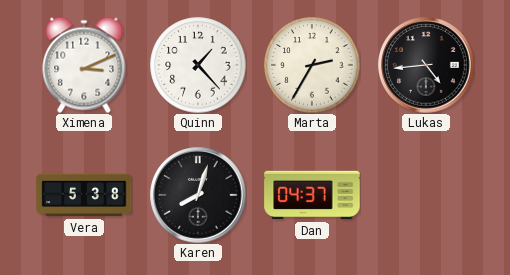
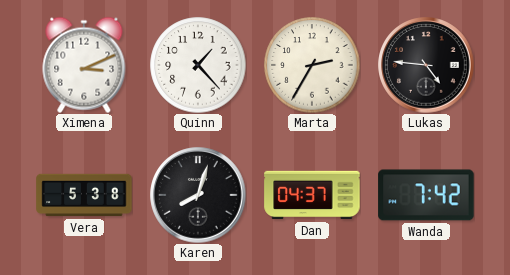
Lukas: 4:44 -> 4:46
Wanda: none -> 7:42
